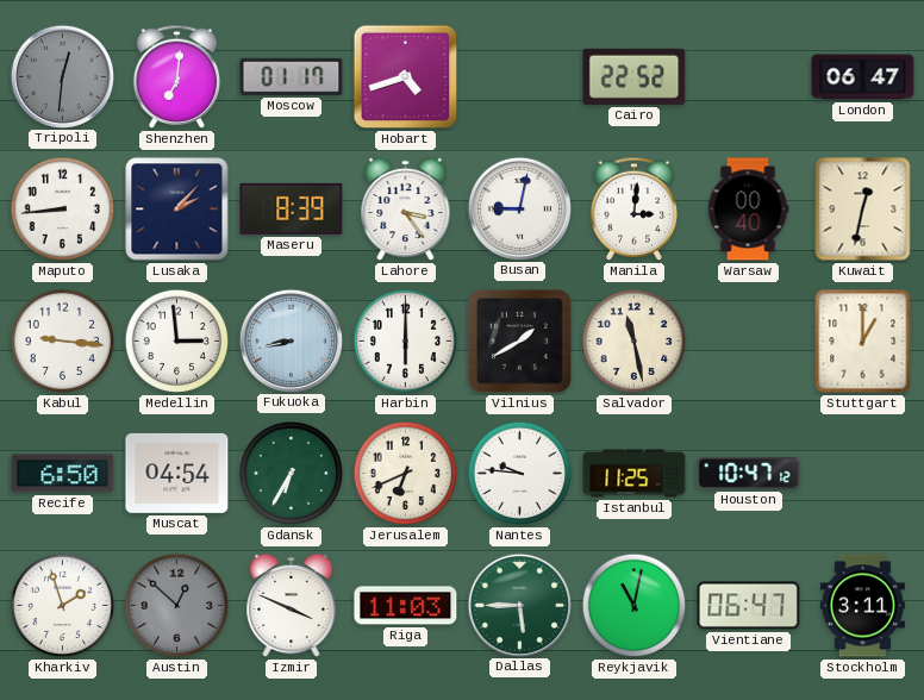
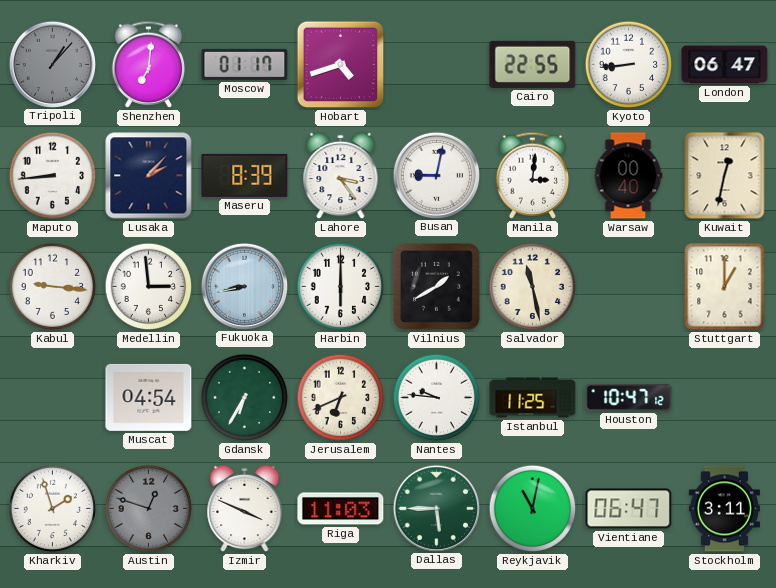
Tripoli: 12:31 -> 1:07
Cairo: 22:52 -> 22:55
Kyoto: none -> 8:44
Recife: 6:50 -> none
Austin: 12:52 -> 12:48
